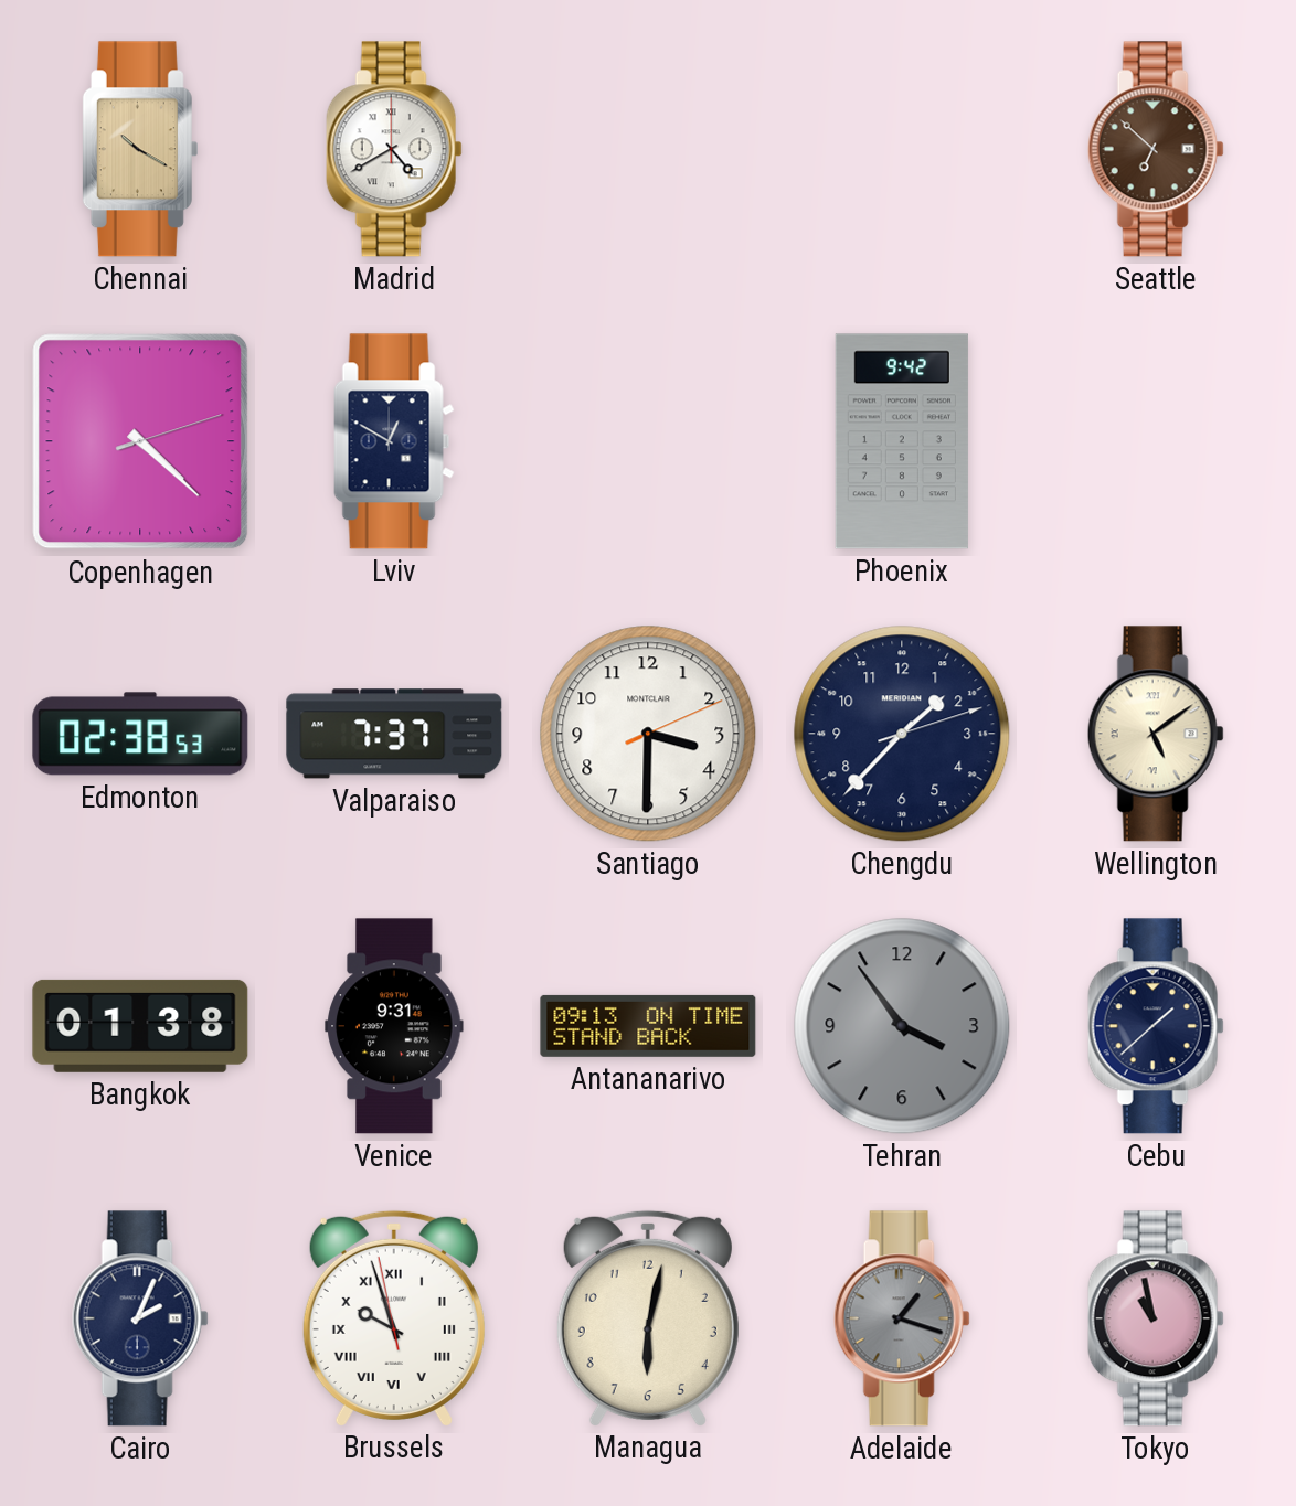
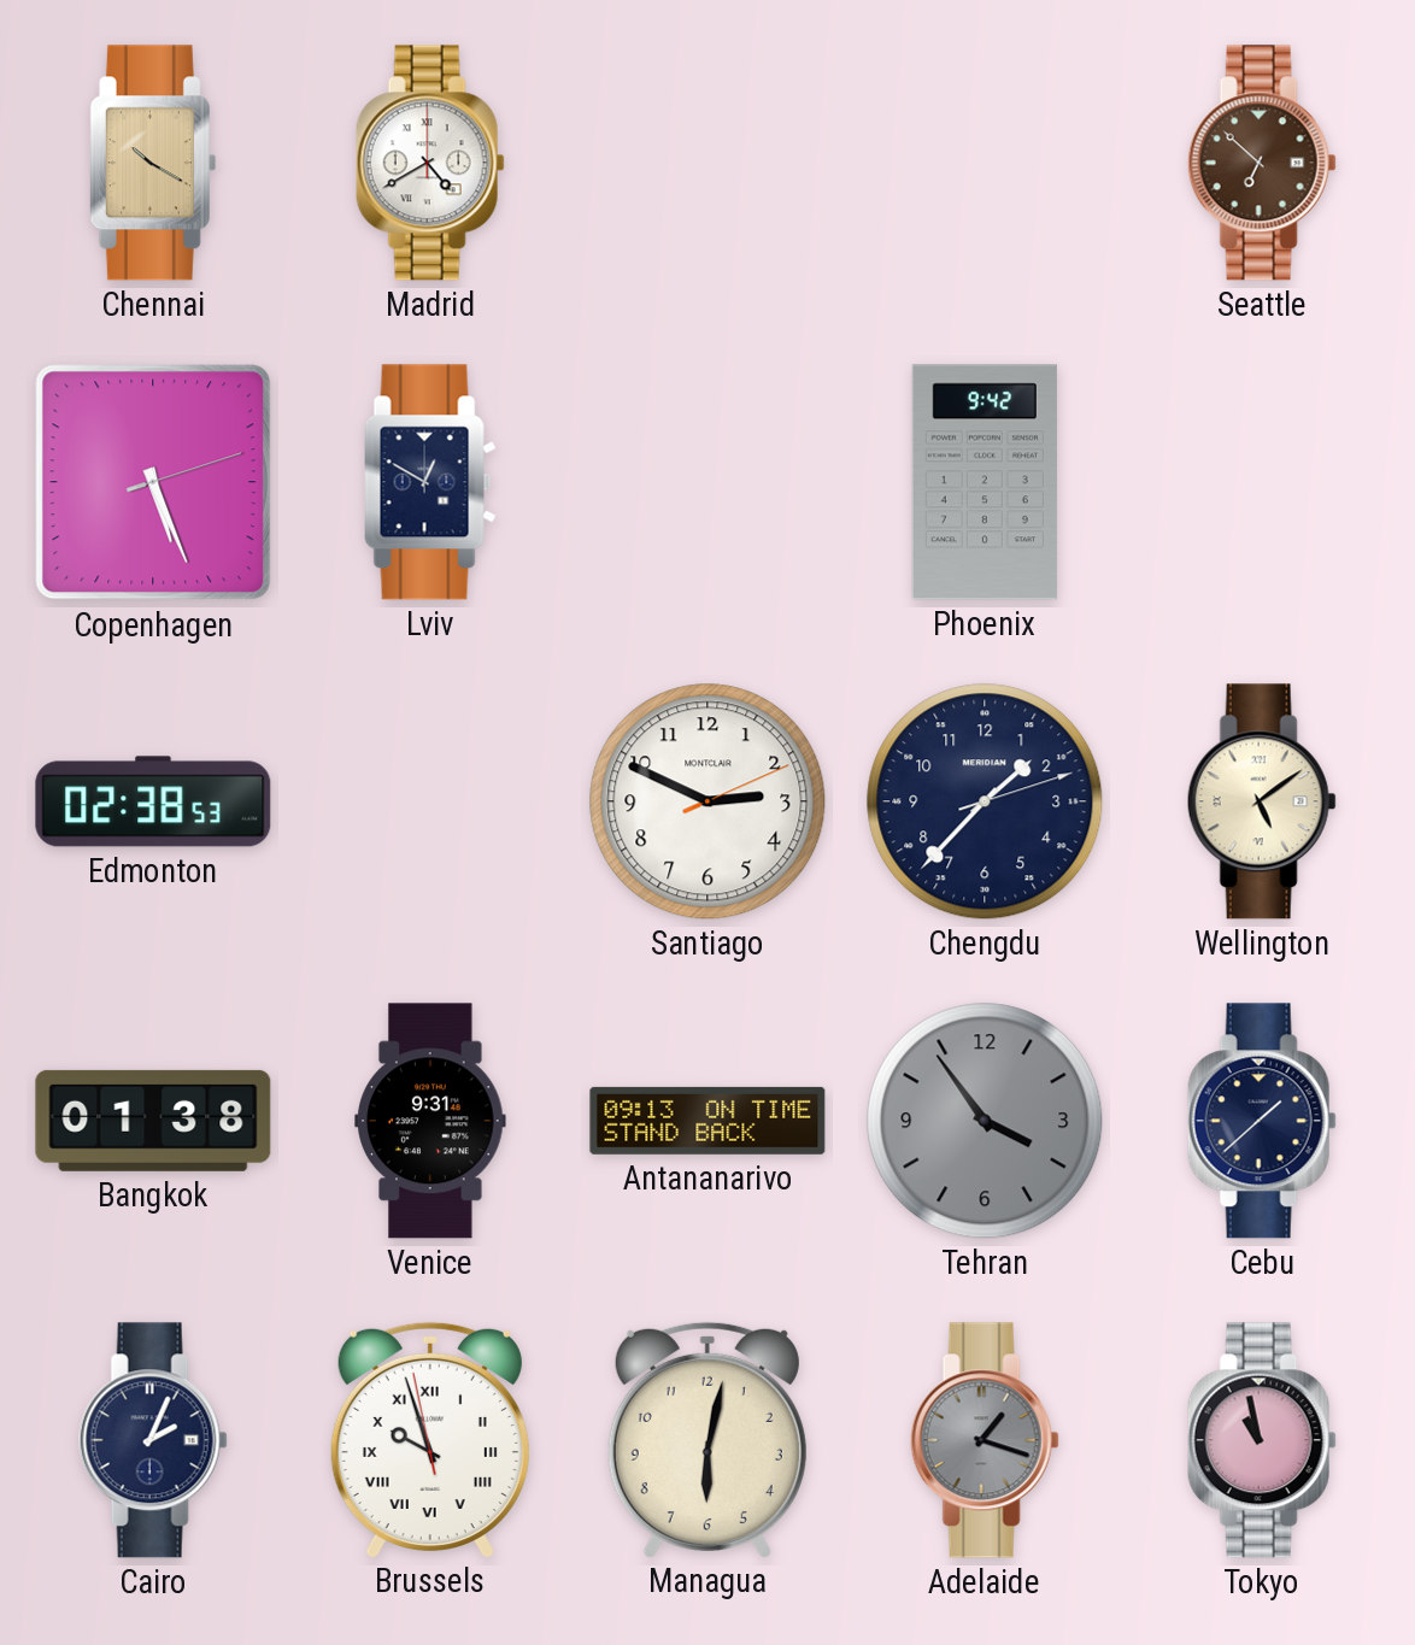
Copenhagen: 4:22 -> 5:26
Valparaiso: 7:37 -> none
Santiago: 3:30 -> 2:49
